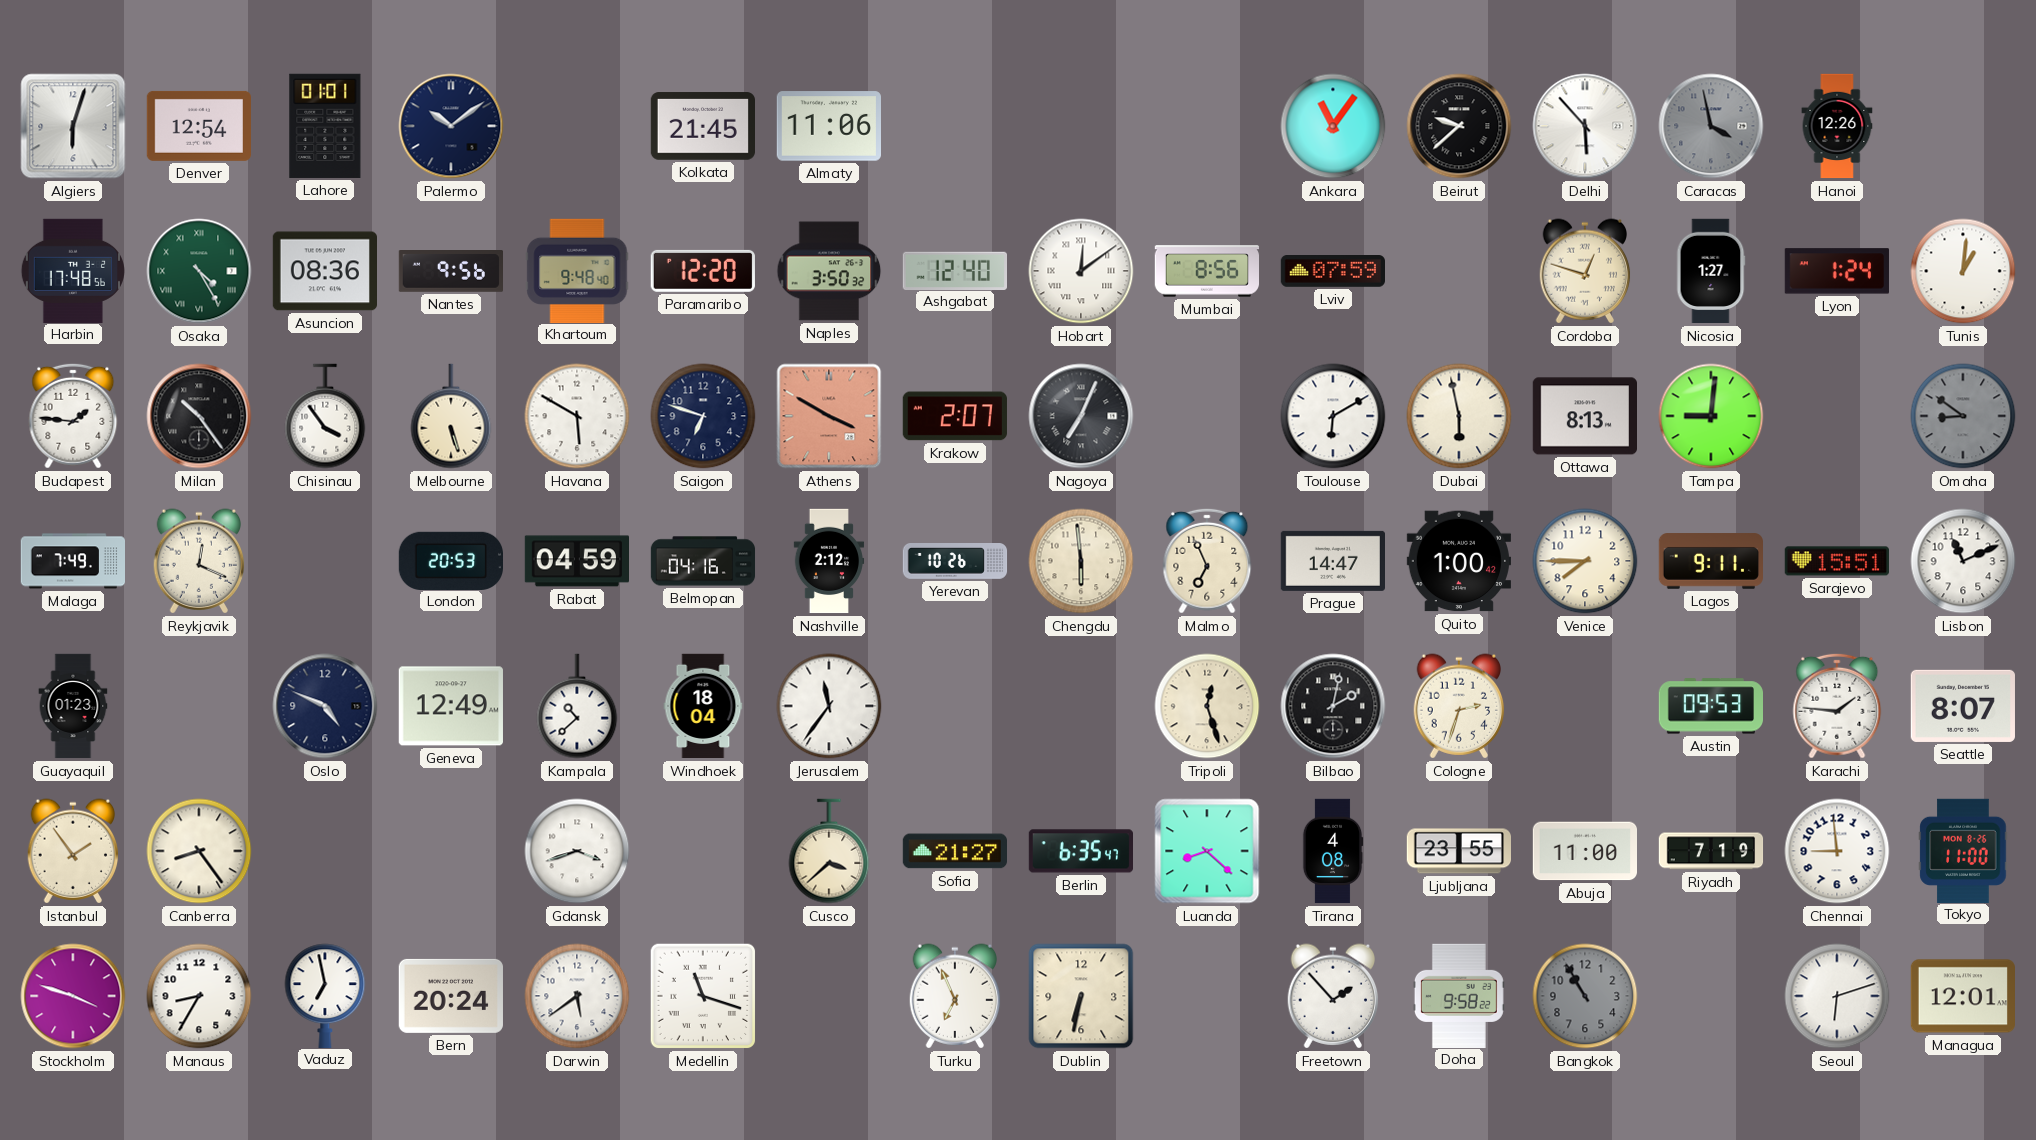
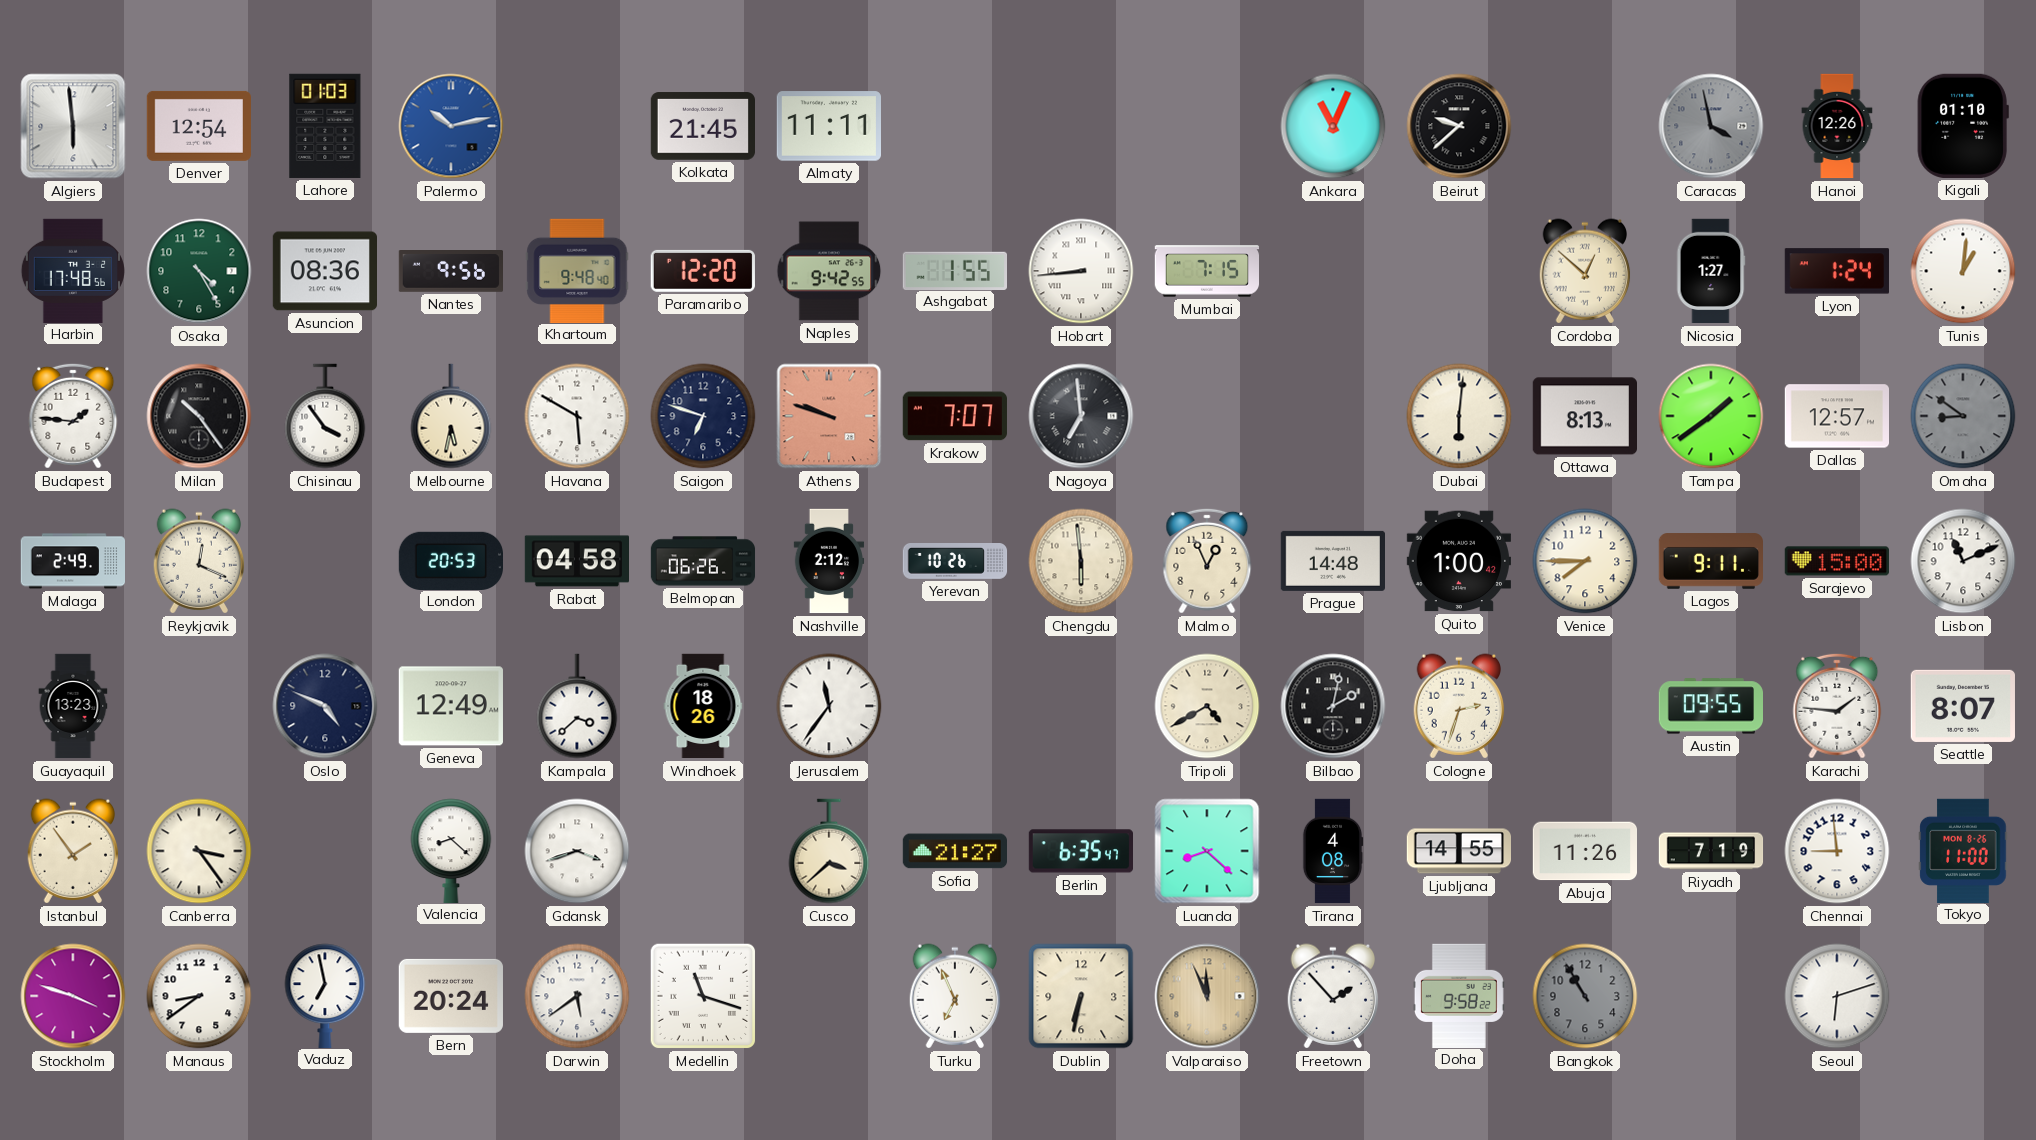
Algiers: 6:03 -> 5:59
Lahore: 01:01 -> 01:03
Palermo: 10:09 -> 10:13
Palermo dial: navy -> blue
Almaty: 11:06 -> 11:11
Ankara: 11:06 -> 11:04
Delhi: 5:53 -> none
Kigali: none -> 01:10
Osaka numerals: Roman -> Arabic
Naples: 3:50 -> 9:42
Ashgabat: 12:40 -> 1:55
Hobart: 12:09 -> 8:44
Mumbai: 8:56 -> 7:15
Lviv: 07:59 -> none
Cordoba: 12:48 -> 12:52
Melbourne: 5:27 -> 5:32
Athens: 3:50 -> 9:48
Krakow: 2:07 -> 7:07
Nagoya: 7:04 -> 6:59
Toulouse: 6:10 -> none
Dubai: 5:58 -> 6:01
Tampa: 9:01 -> 1:39
Dallas: none -> 12:57
Malaga: 7:49 -> 2:49
Rabat: 04:59 -> 04:58
Belmopan: 04:16 -> 06:26
Malmo: 6:56 -> 12:56
Prague: 14:47 -> 14:48
Sarajevo: 15:51 -> 15:00
Guayaquil: 01:23 -> 13:23
Kampala: 10:38 -> 3:38
Windhoek: 18:04 -> 18:26
Tripoli: 12:27 -> 4:40
Austin: 09:53 -> 09:55
Canberra: 8:24 -> 3:24
Valencia: none -> 8:22
Ljubljana: 23:55 -> 14:55
Abuja: 11:00 -> 11:26
Manaus: 8:35 -> 8:39
Valparaiso: none -> 11:56
Managua: 12:01 -> none
